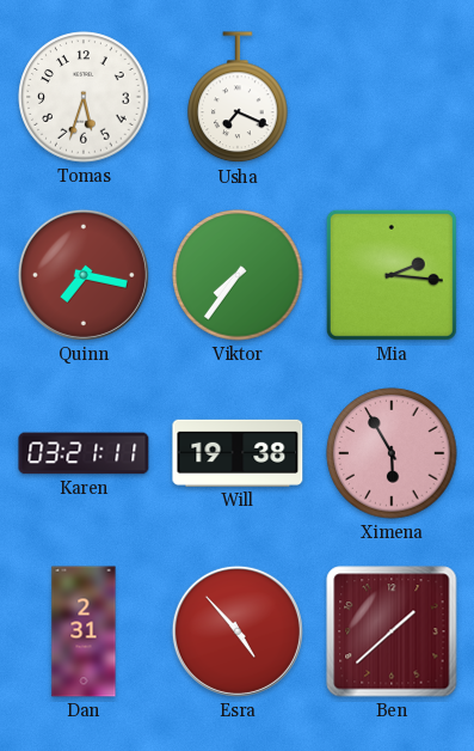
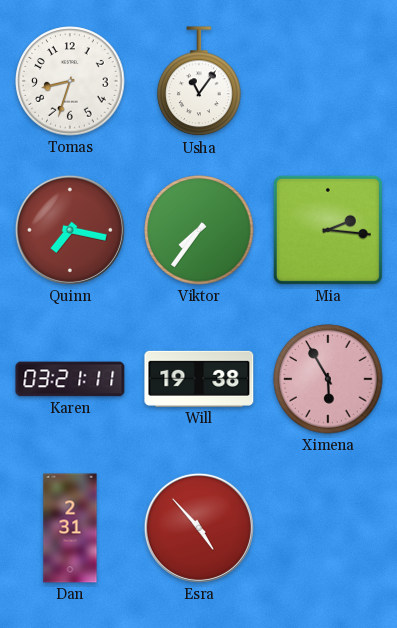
Tomas: 5:33 -> 8:33
Usha: 7:19 -> 11:06
Ben: 1:38 -> none
